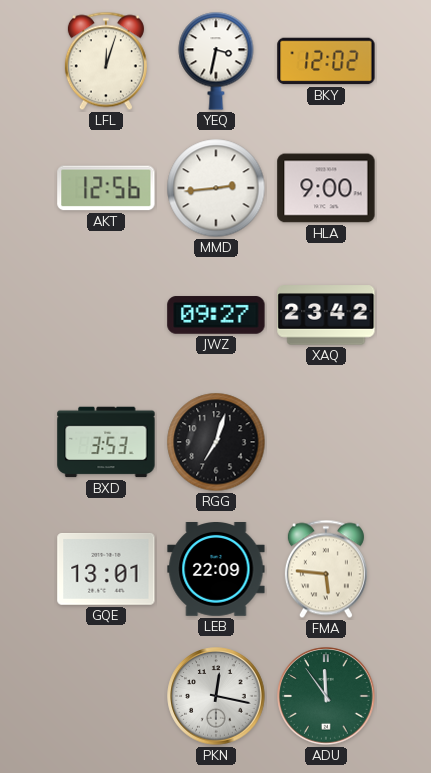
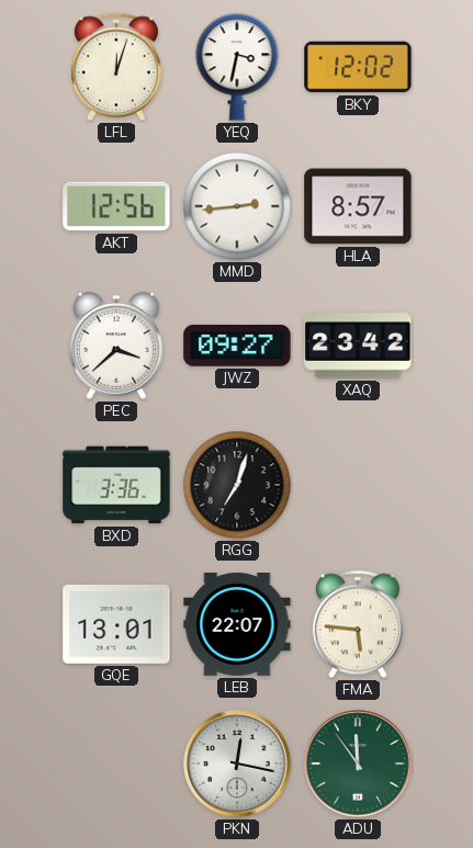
HLA: 9:00 -> 8:57
PEC: none -> 3:38
BXD: 3:53 -> 3:36
LEB: 22:09 -> 22:07
